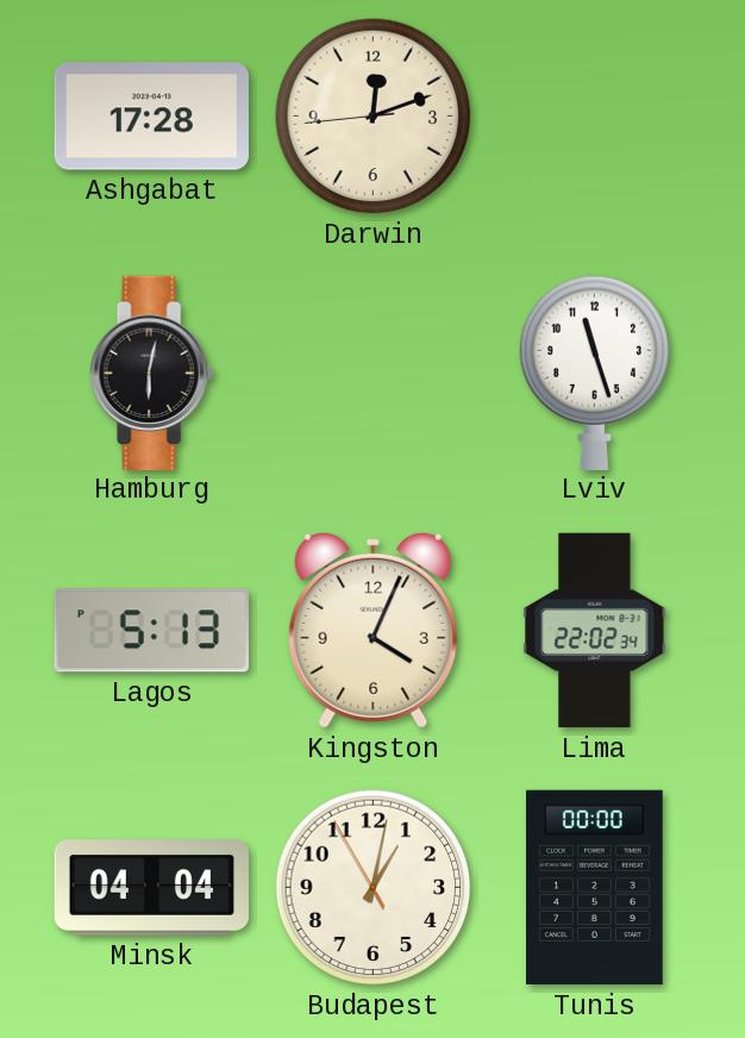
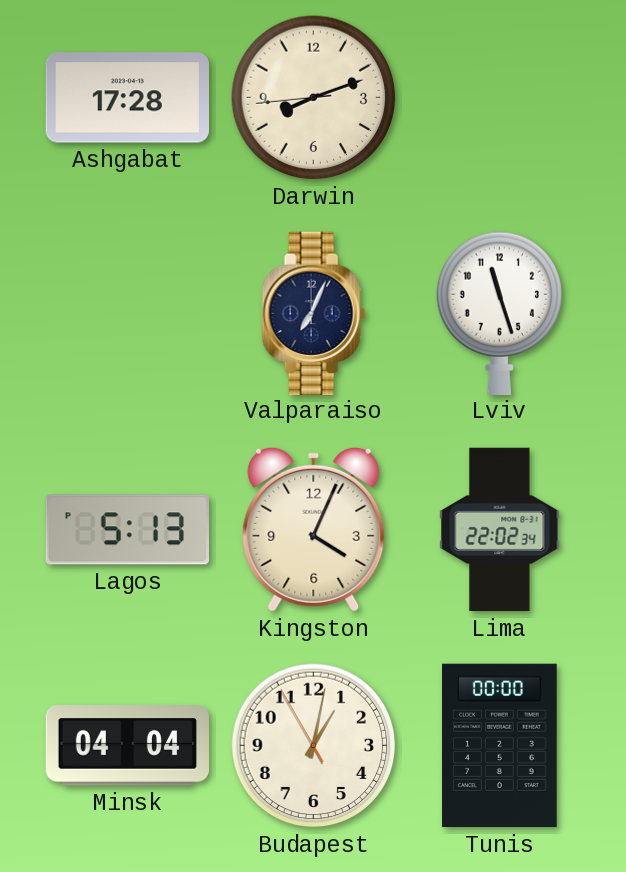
Darwin: 12:11 -> 8:11
Hamburg: 6:02 -> none
Valparaiso: none -> 7:04
